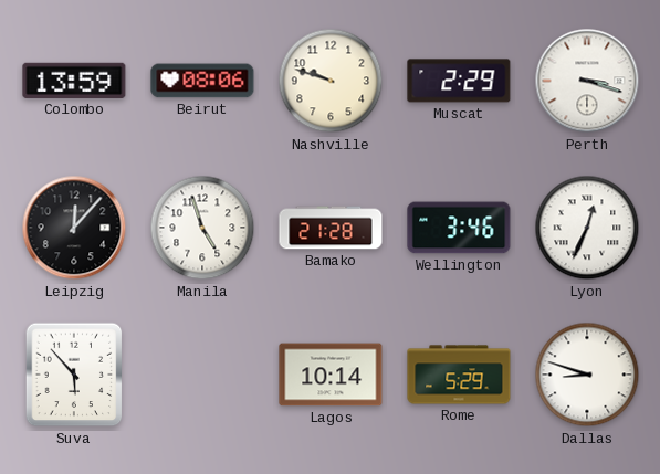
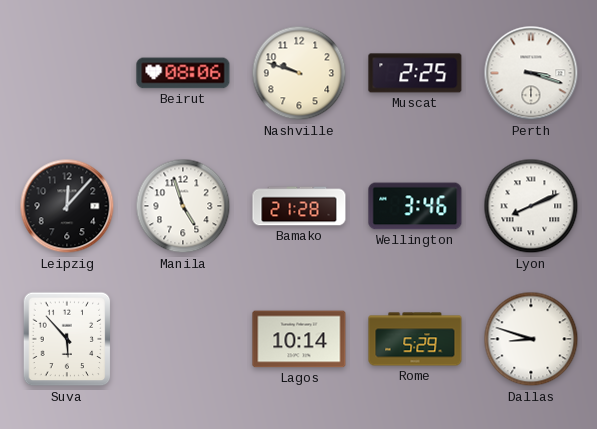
Colombo: 13:59 -> none
Muscat: 2:29 -> 2:25
Lyon: 12:34 -> 8:11
